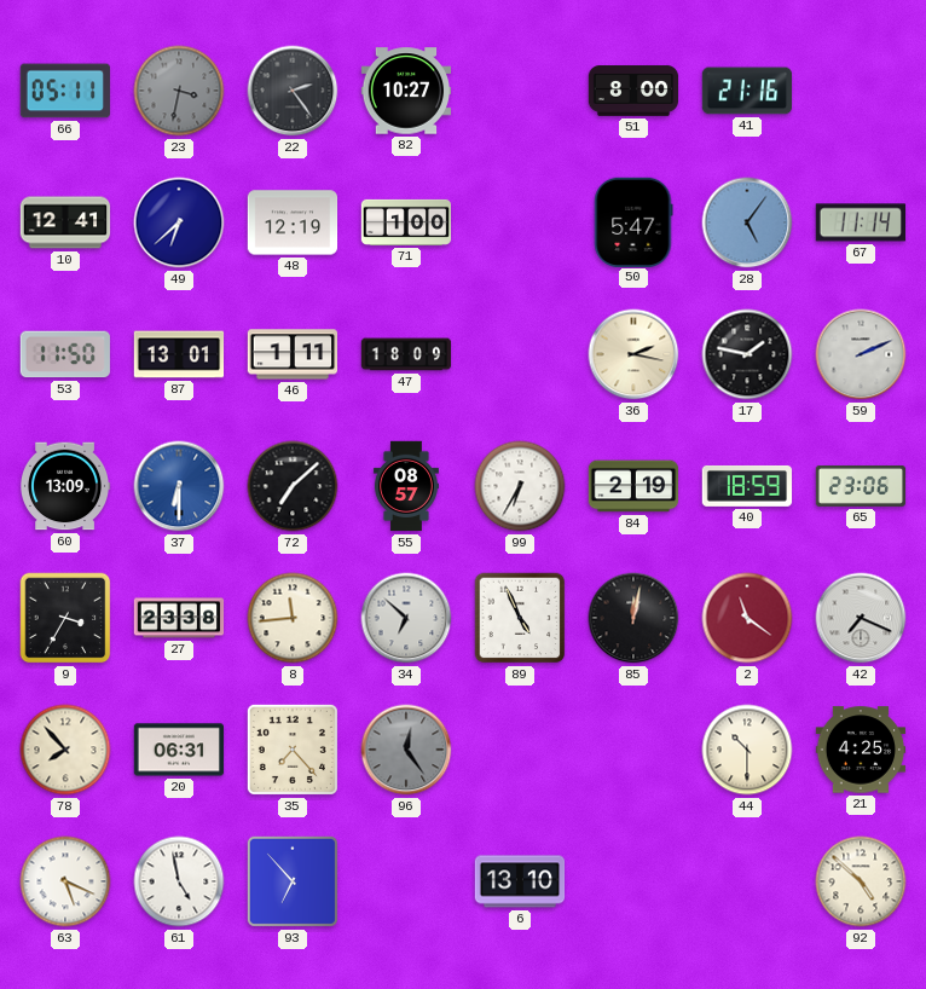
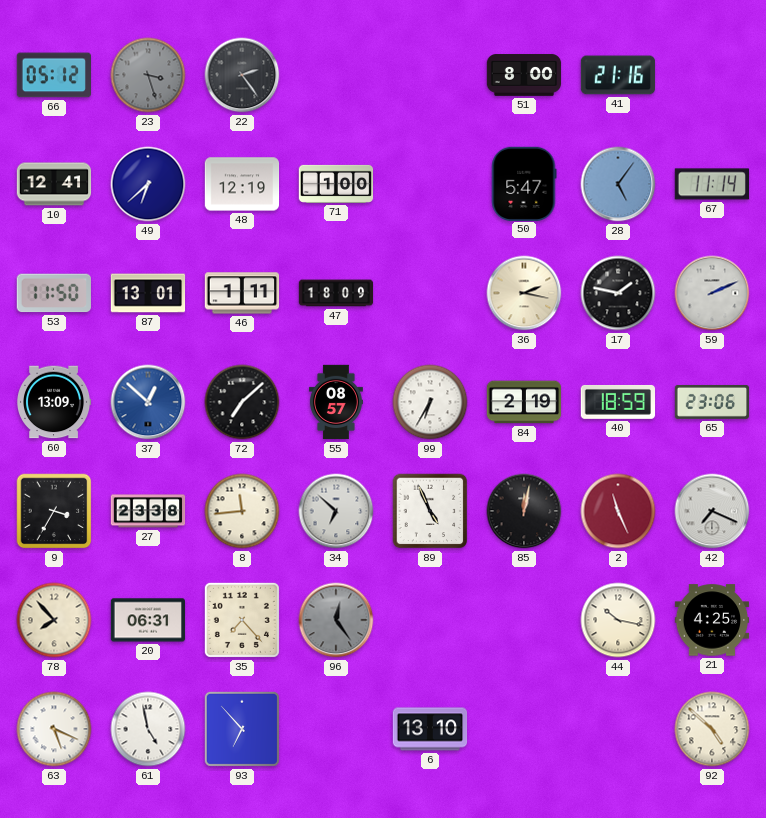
66: 05:11 -> 05:12
23: 3:32 -> 3:27
82: 10:27 -> none
37: 6:30 -> 12:52
2: 11:21 -> 11:26
44: 10:30 -> 10:17
